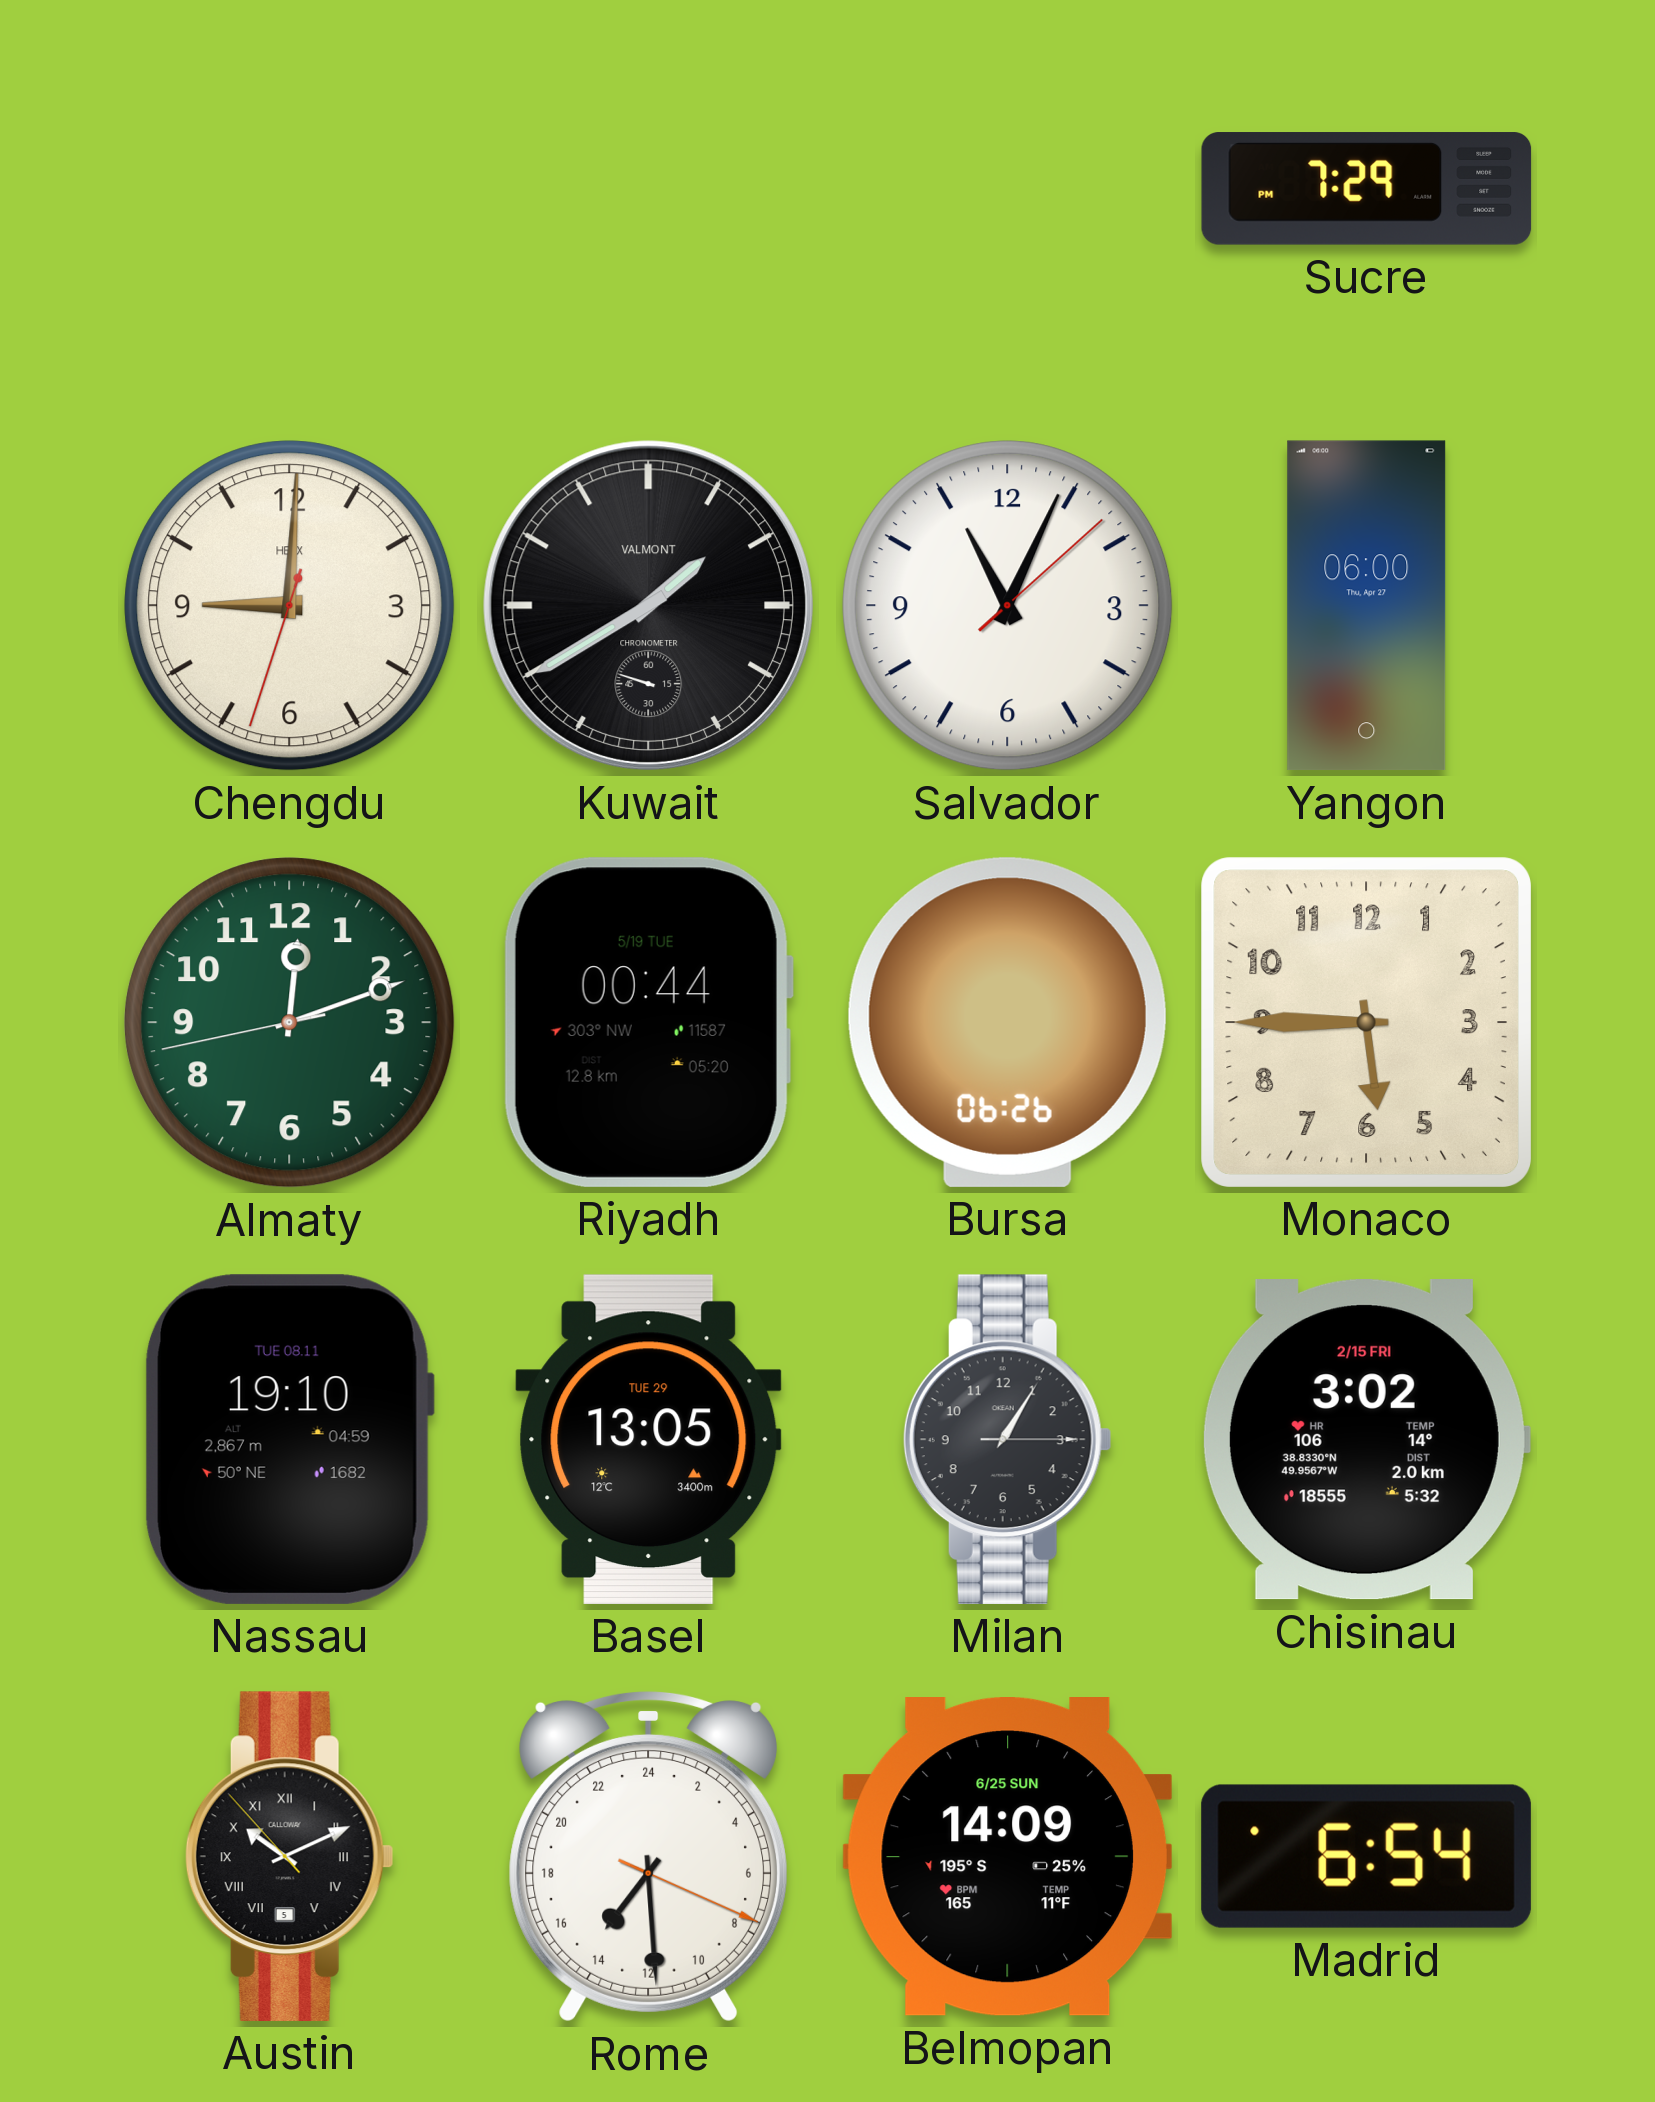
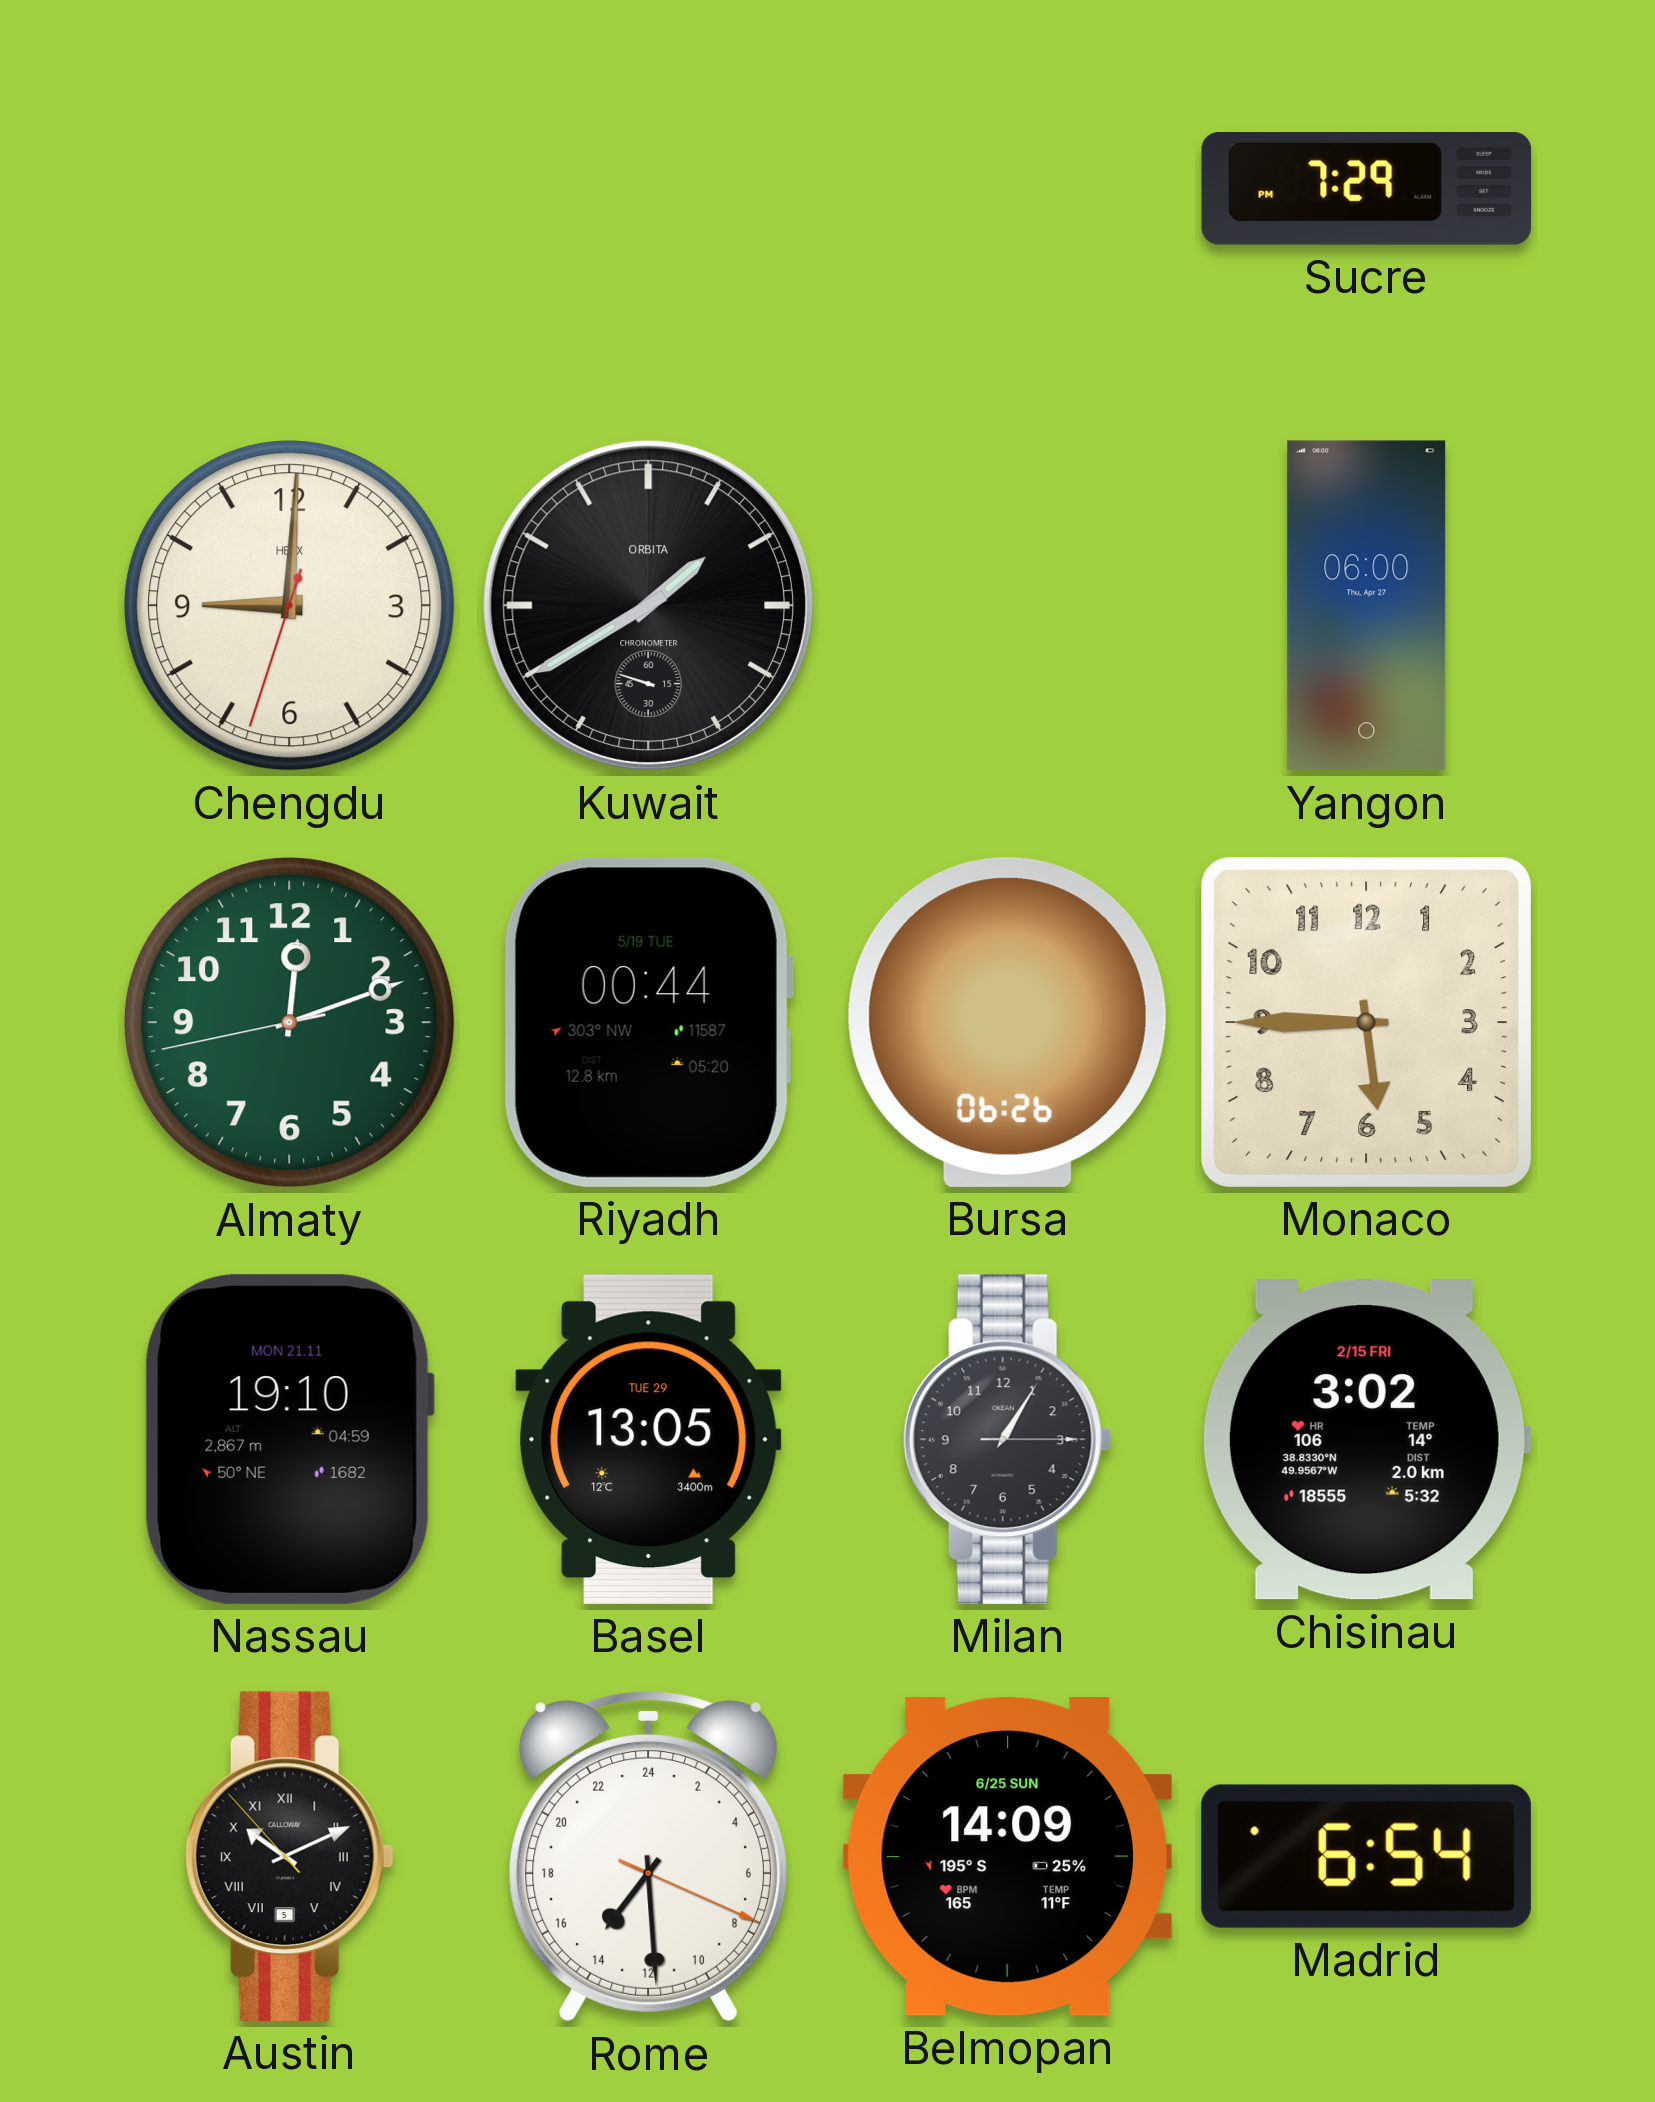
Kuwait brand: VALMONT -> ORBITA
Salvador: 11:04 -> none
Nassau date: TUE 08.11 -> MON 21.11
